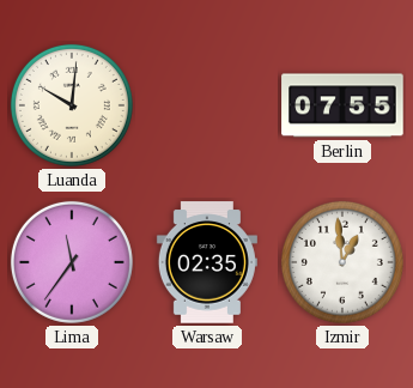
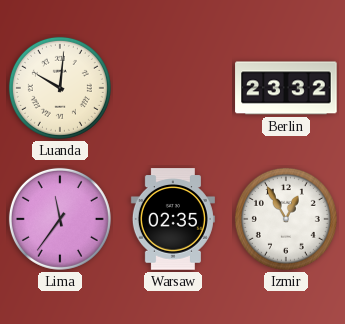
Berlin: 07:55 -> 23:32
Izmir: 12:59 -> 12:55
